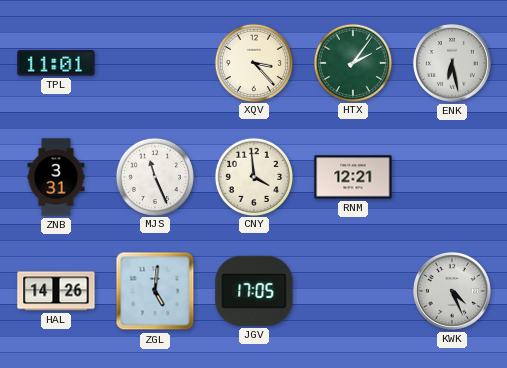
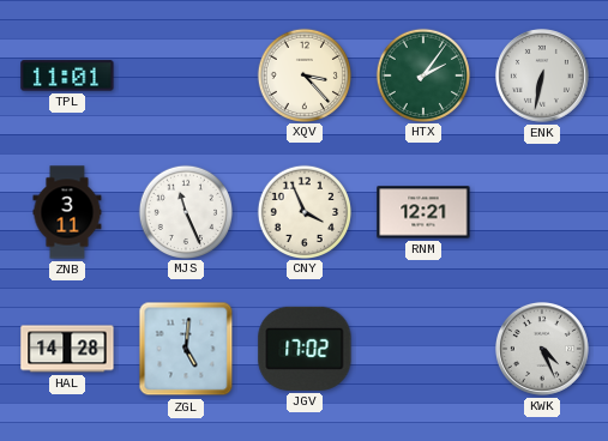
ENK: 6:28 -> 6:32
ZNB: 3:31 -> 3:11
CNY: 3:59 -> 3:56
HAL: 14:26 -> 14:28
JGV: 17:05 -> 17:02
